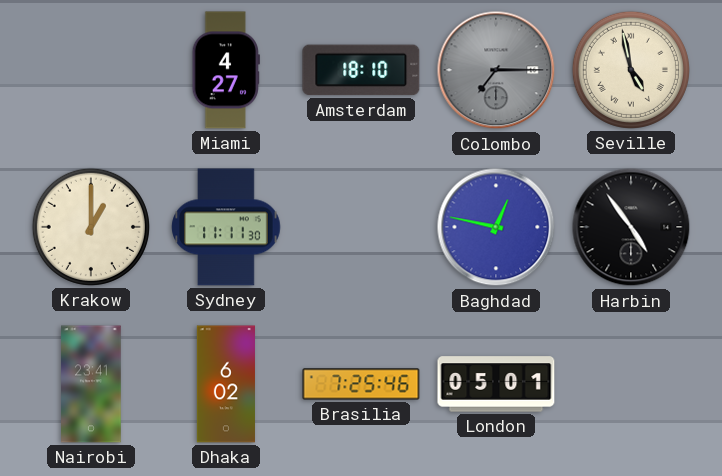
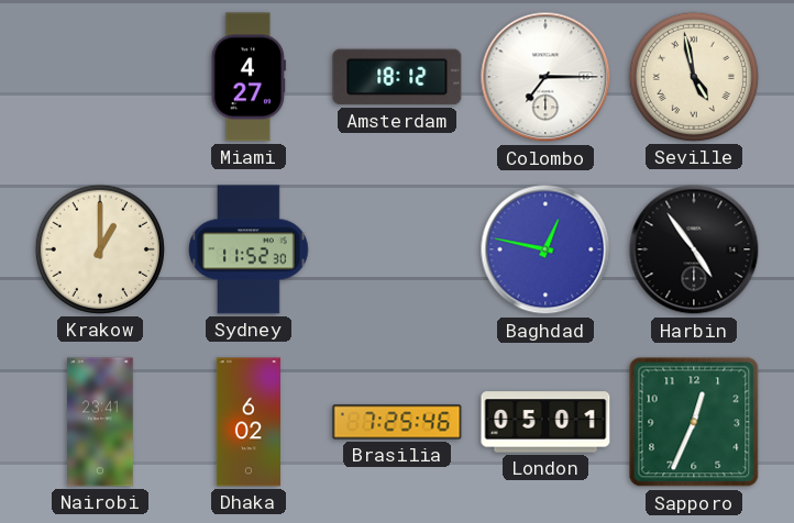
Amsterdam: 18:10 -> 18:12
Colombo dial: grey -> white
Sydney: 11:11 -> 11:52
Sapporo: none -> 12:34
